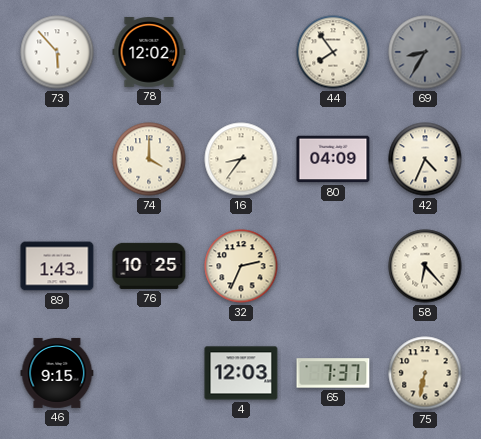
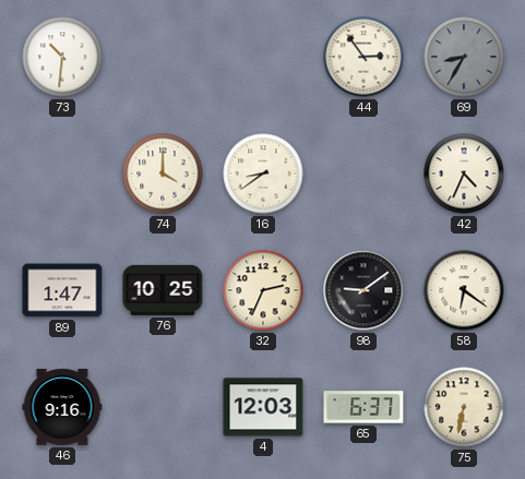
73: 5:53 -> 10:31
78: 12:02 -> none
44: 7:54 -> 2:54
16: 8:36 -> 8:39
80: 04:09 -> none
89: 1:43 -> 1:47
98: none -> 9:09
58: 6:23 -> 6:21
46: 9:15 -> 9:16
65: 7:37 -> 6:37
